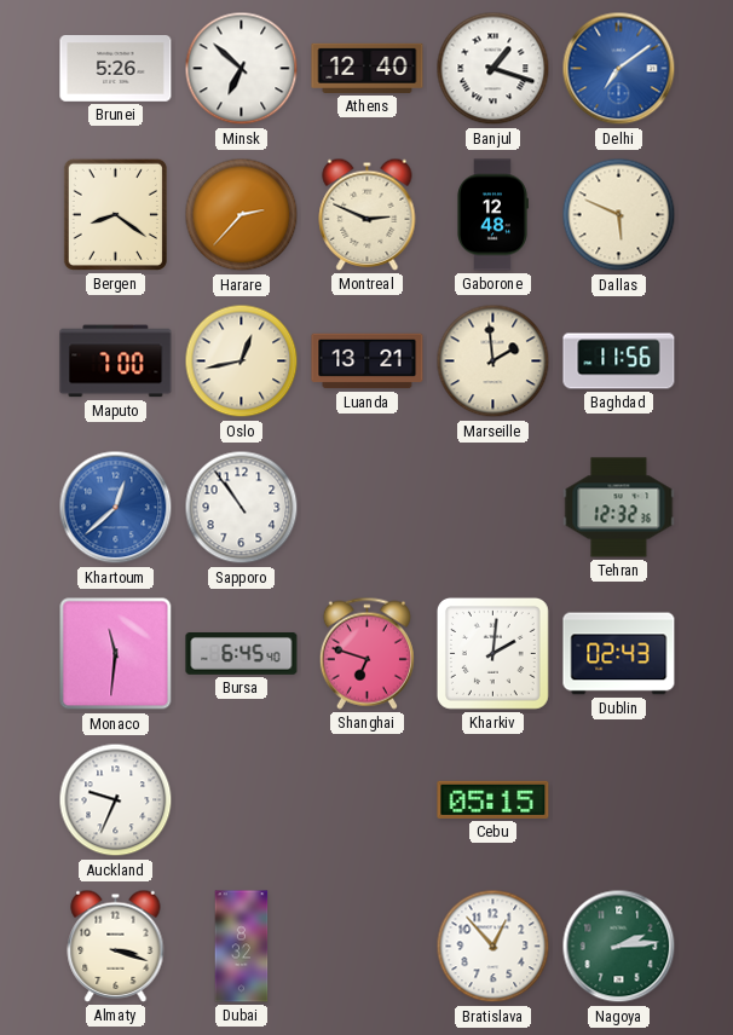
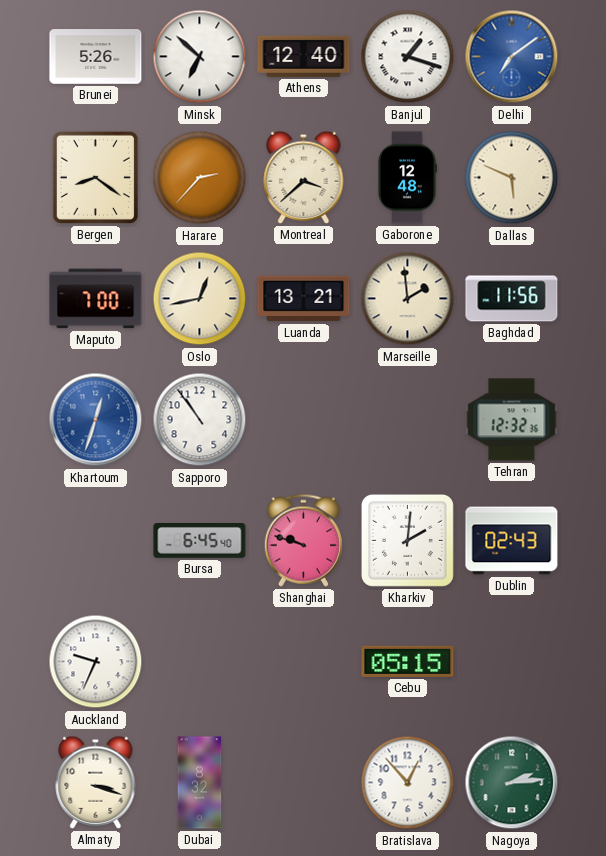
Montreal: 2:49 -> 3:38
Khartoum: 12:38 -> 12:33
Monaco: 11:31 -> none
Shanghai: 6:48 -> 9:48
